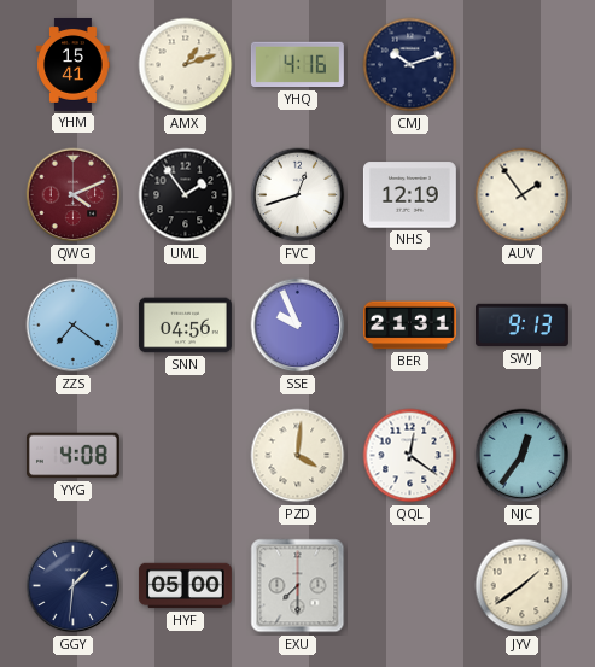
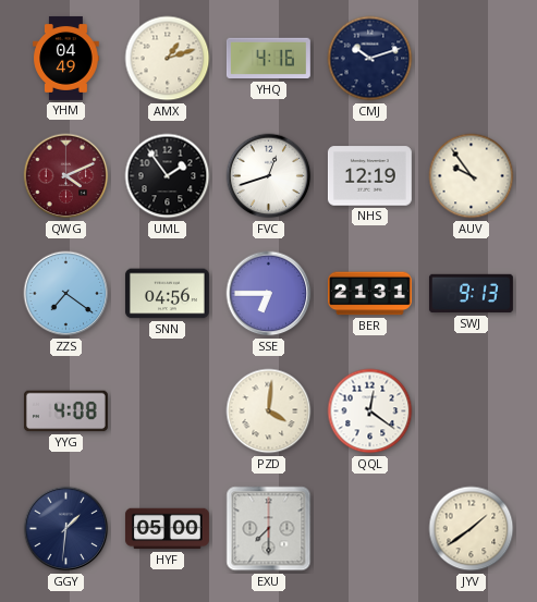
YHM: 15:41 -> 04:49
AUV: 1:54 -> 9:54
SSE: 9:56 -> 6:45
NJC: 12:36 -> none
